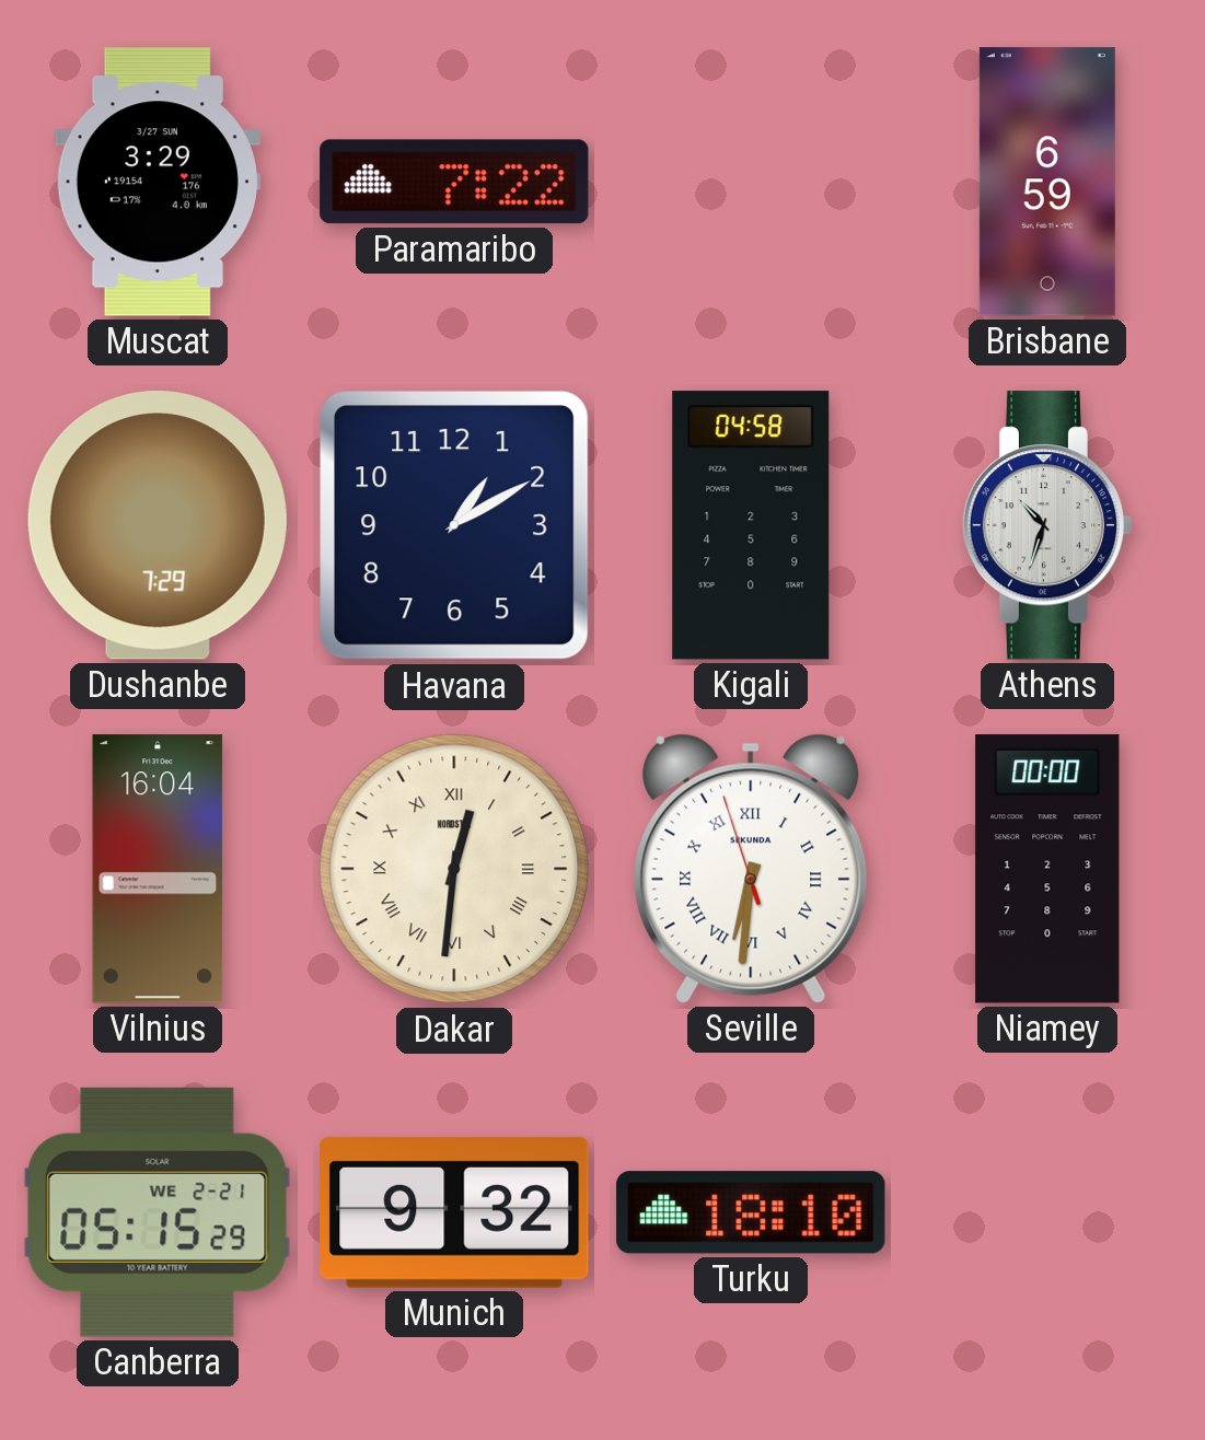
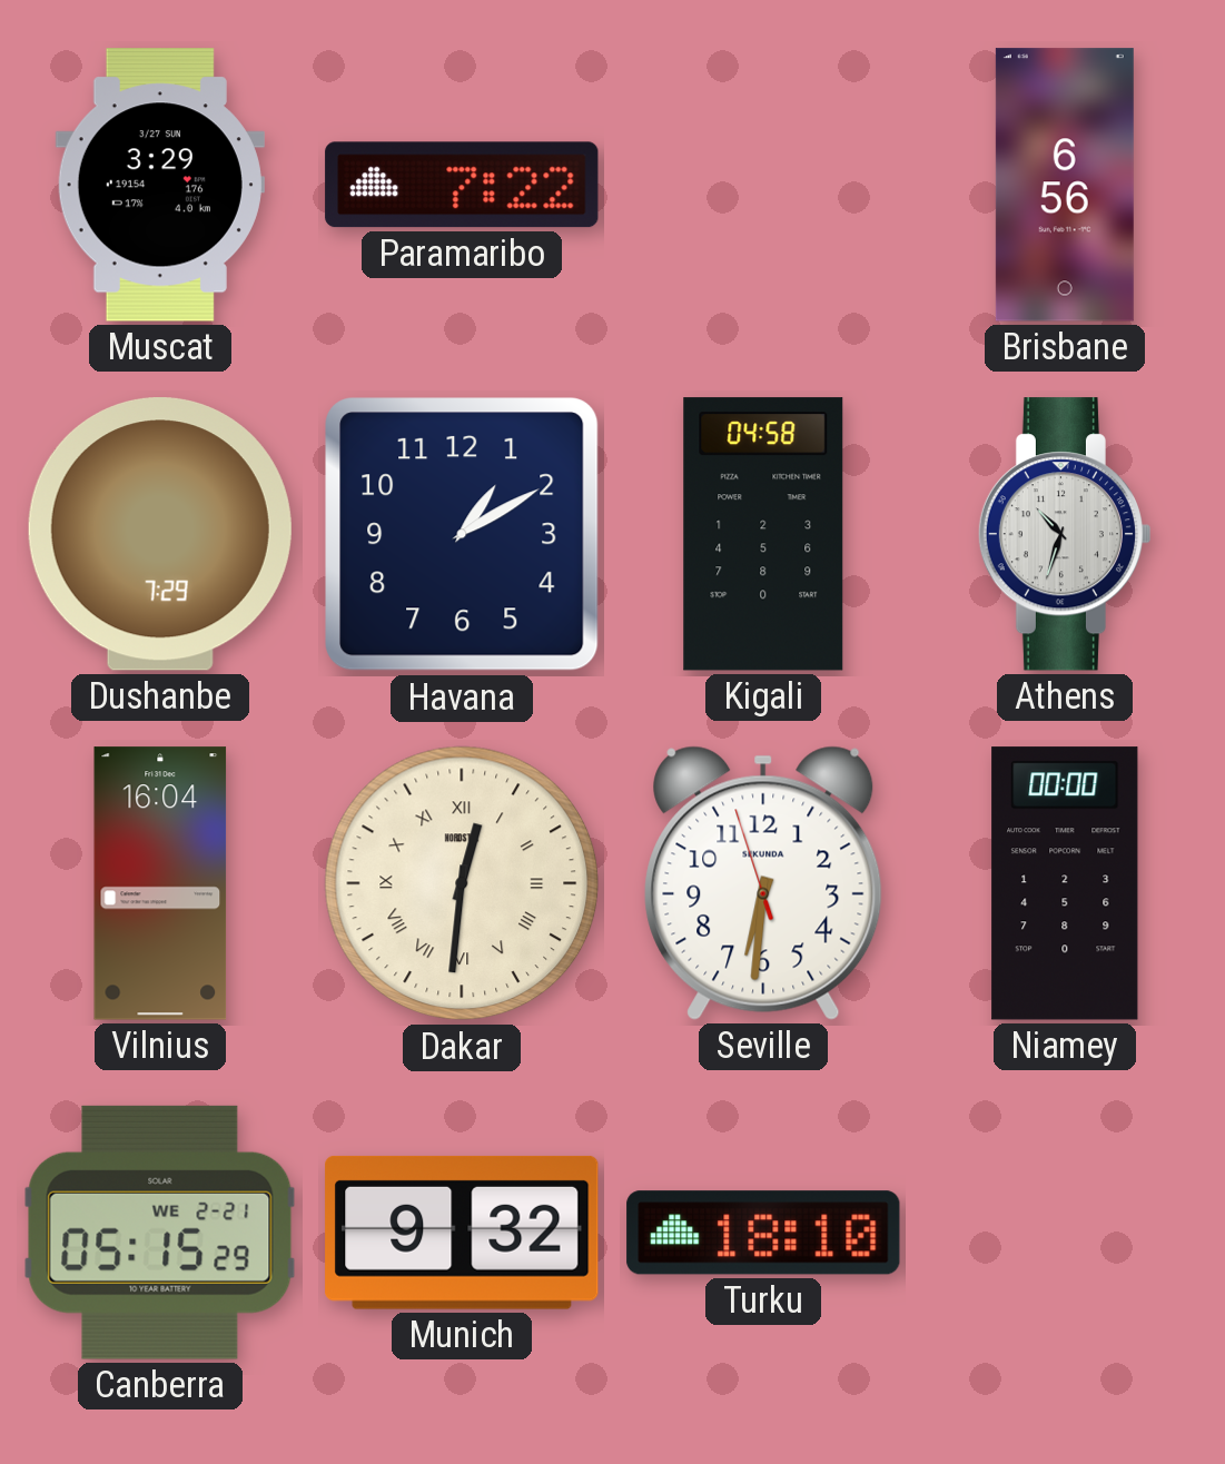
Brisbane: 6:59 -> 6:56
Seville numerals: Roman -> Arabic
